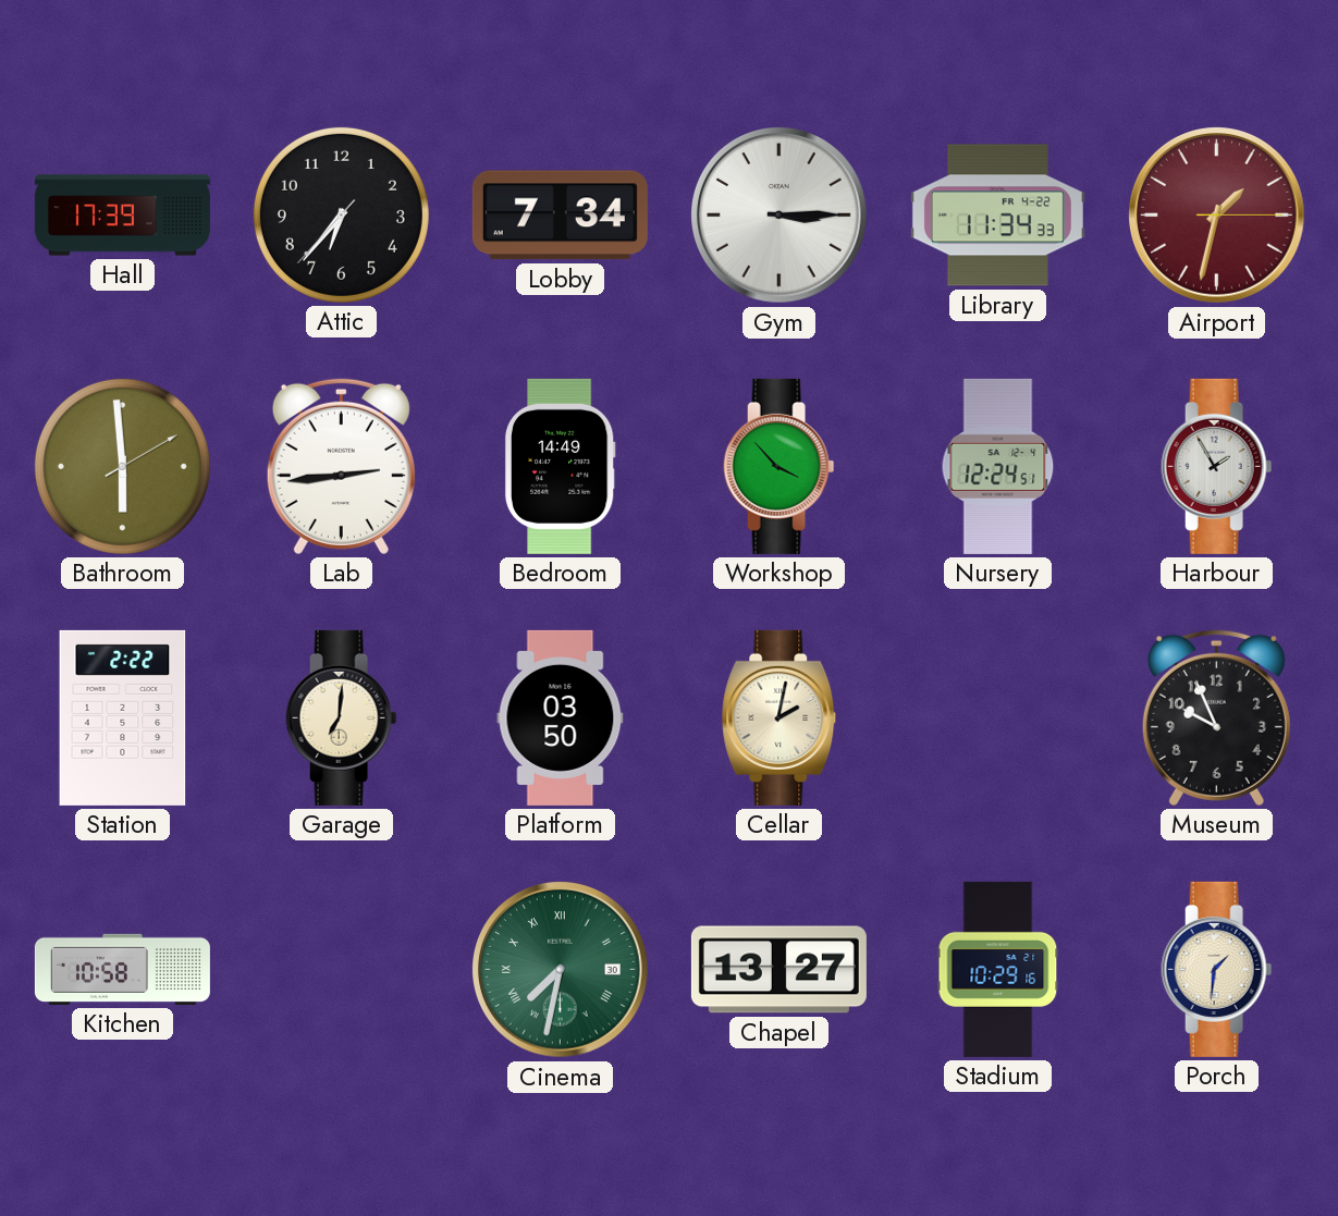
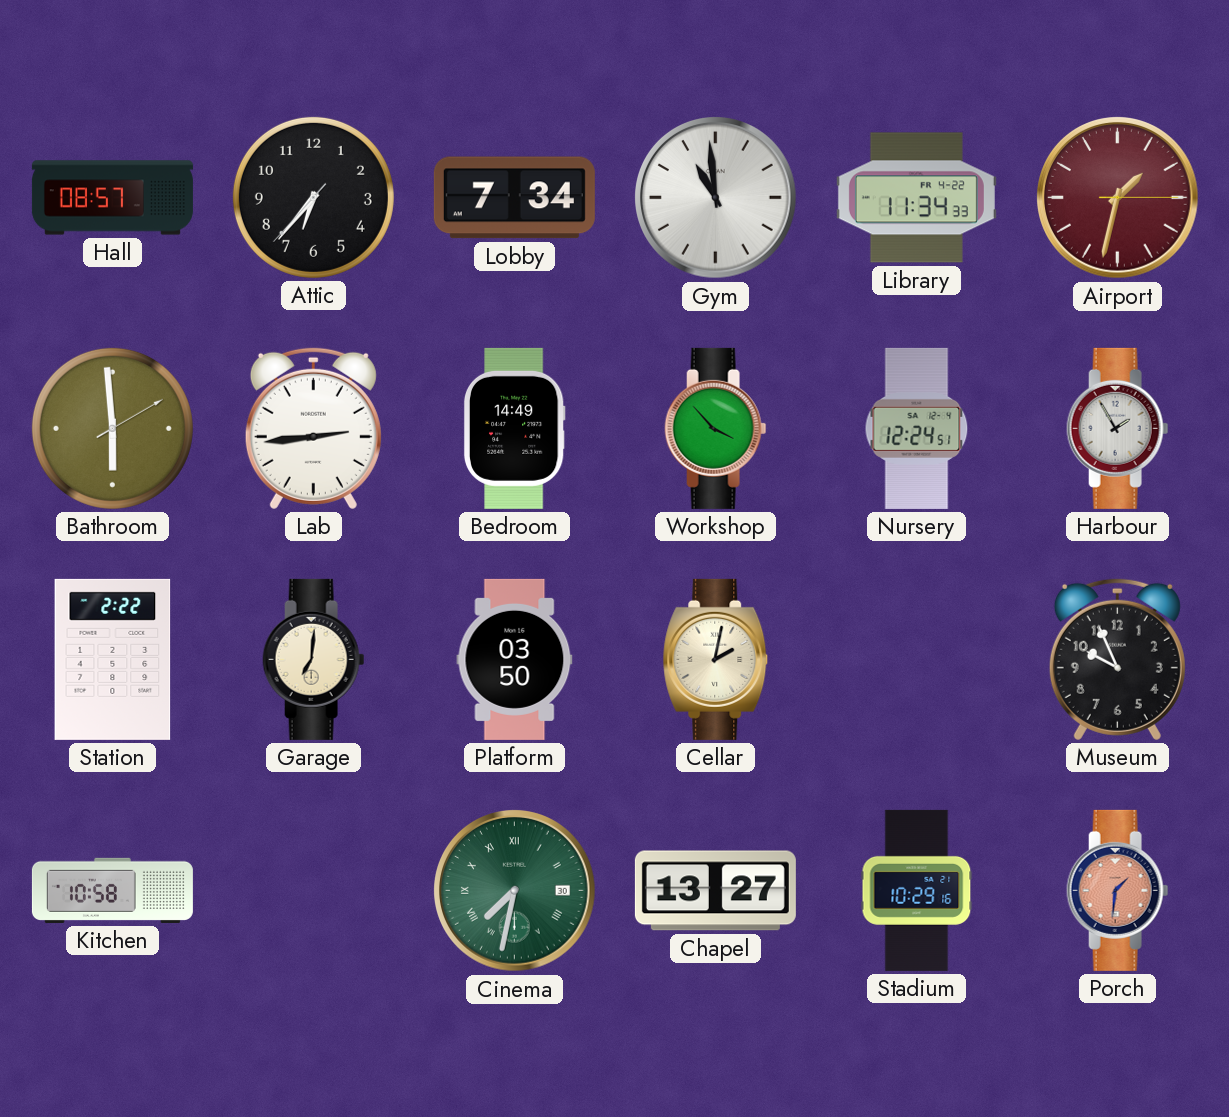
Hall: 17:39 -> 08:57
Gym: 3:15 -> 10:59
Porch dial: cream -> salmon
